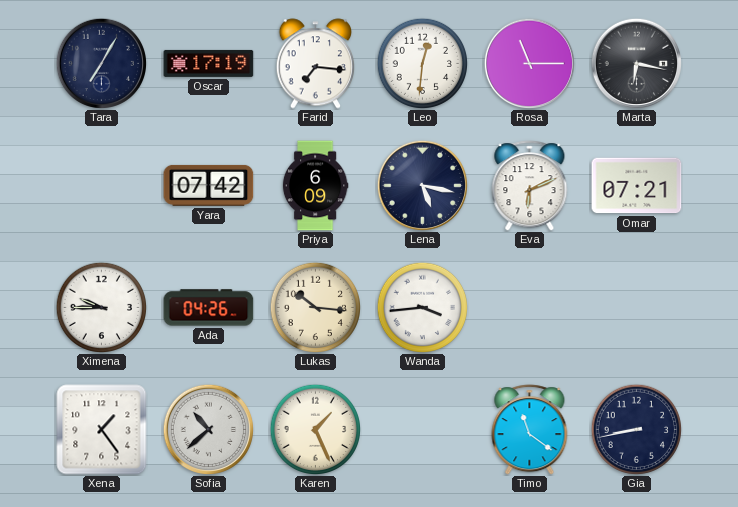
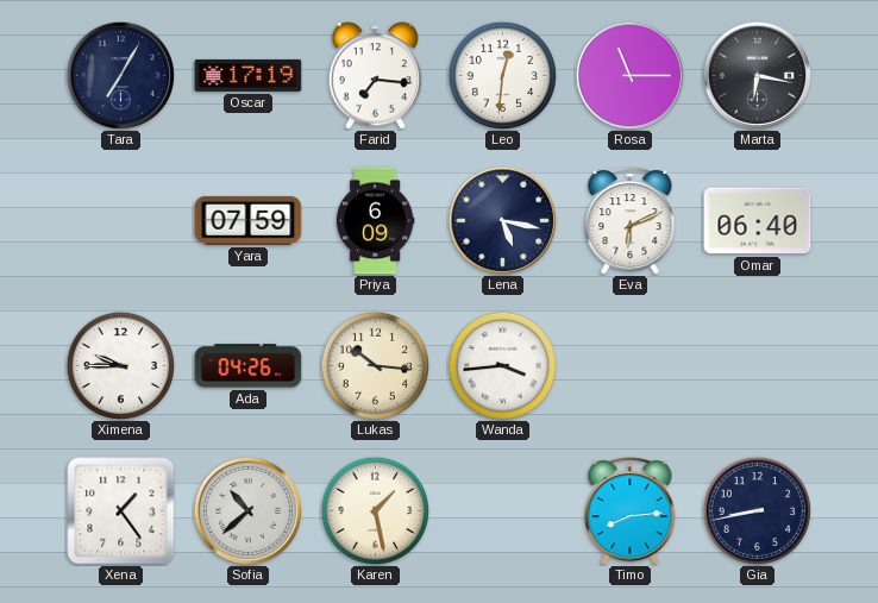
Yara: 07:42 -> 07:59
Omar: 07:21 -> 06:40
Karen: 1:26 -> 1:28
Timo: 11:21 -> 8:14
